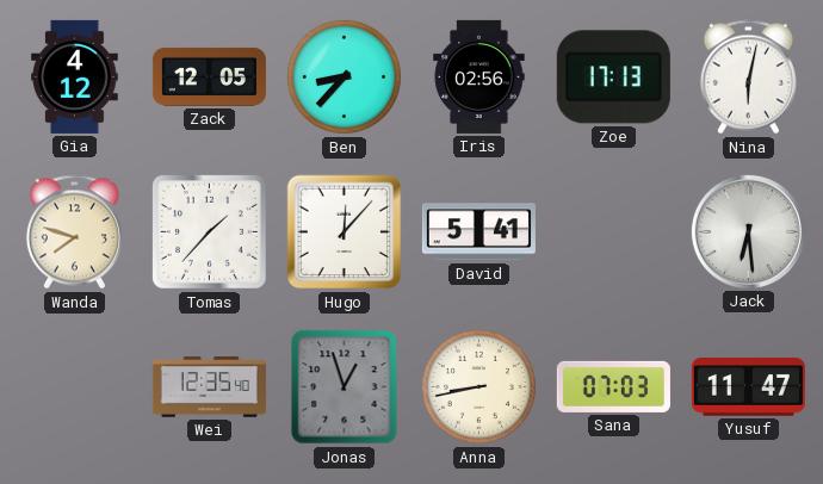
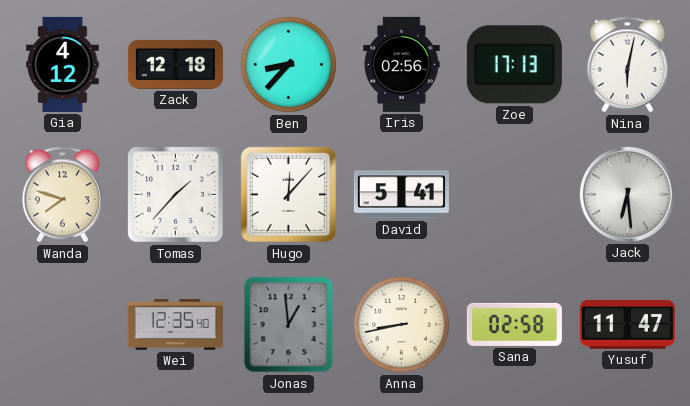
Zack: 12:05 -> 12:18
Jonas: 12:57 -> 12:59
Sana: 07:03 -> 02:58
